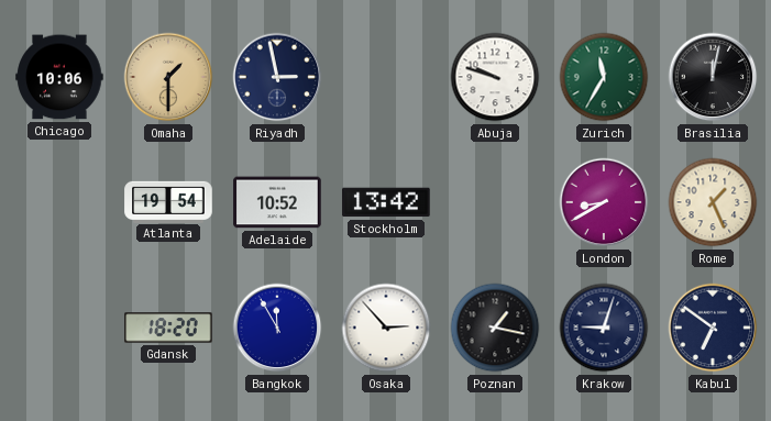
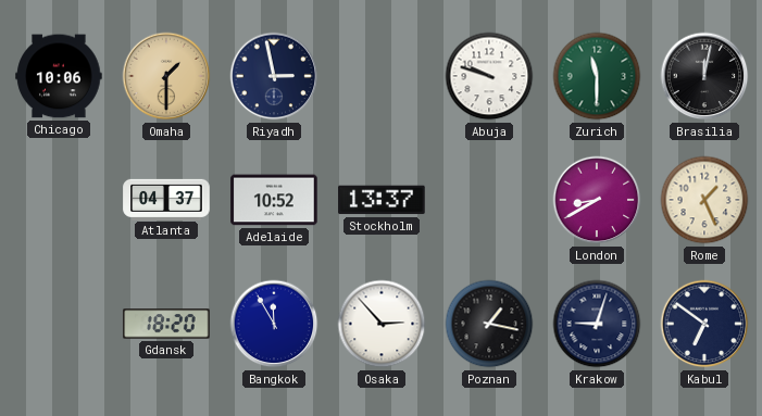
Zurich: 11:35 -> 11:30
Atlanta: 19:54 -> 04:37
Stockholm: 13:42 -> 13:37
